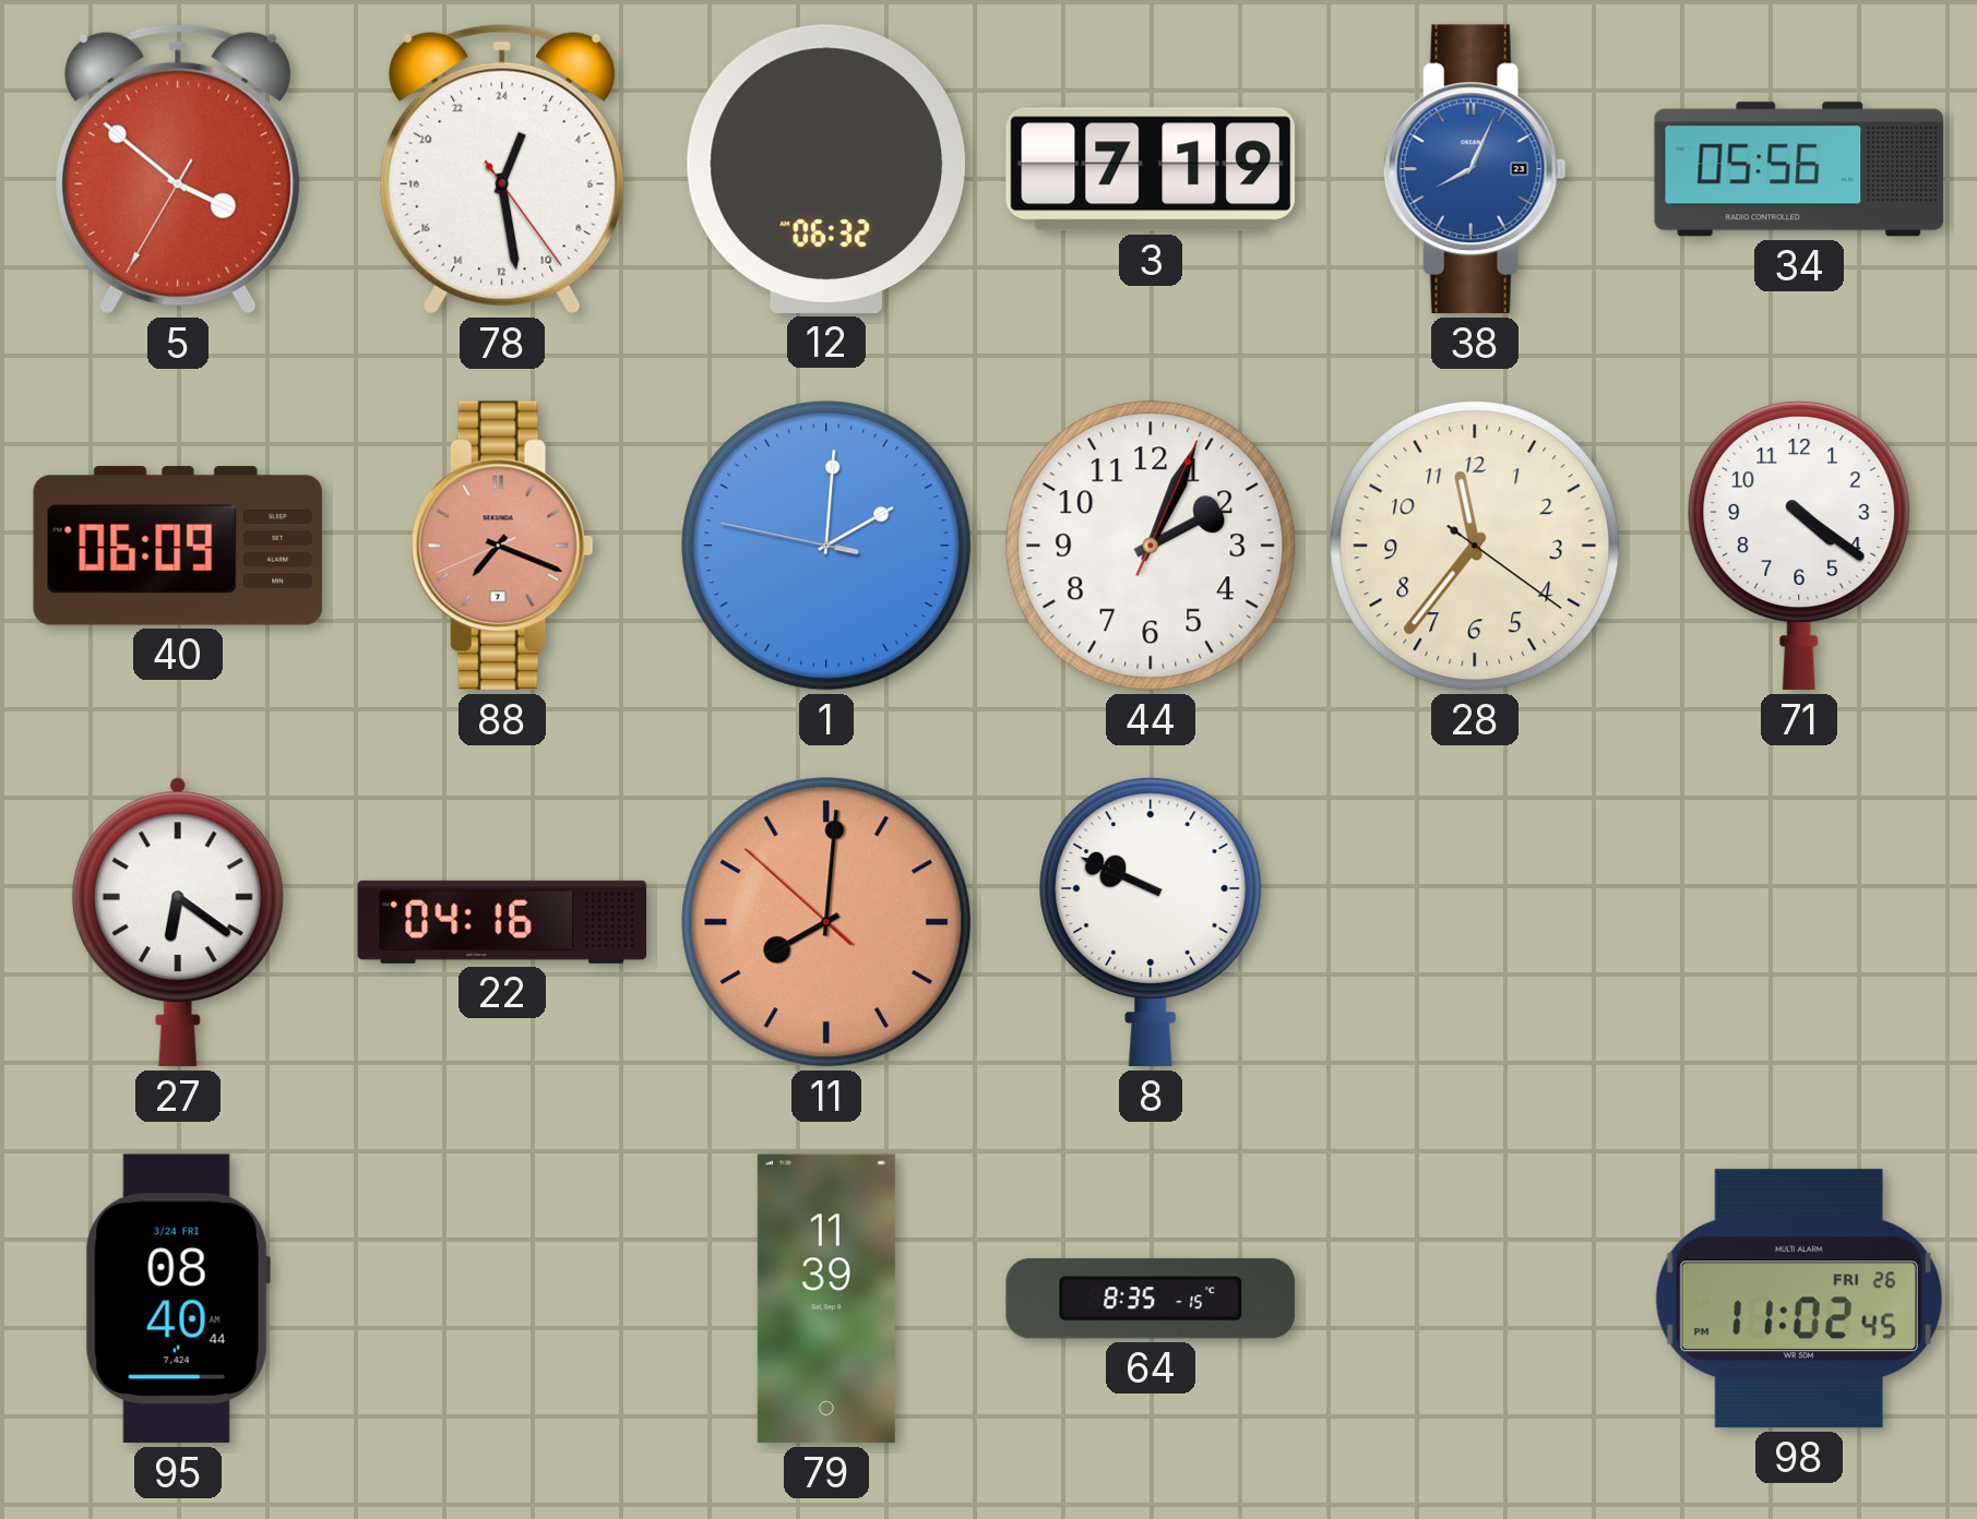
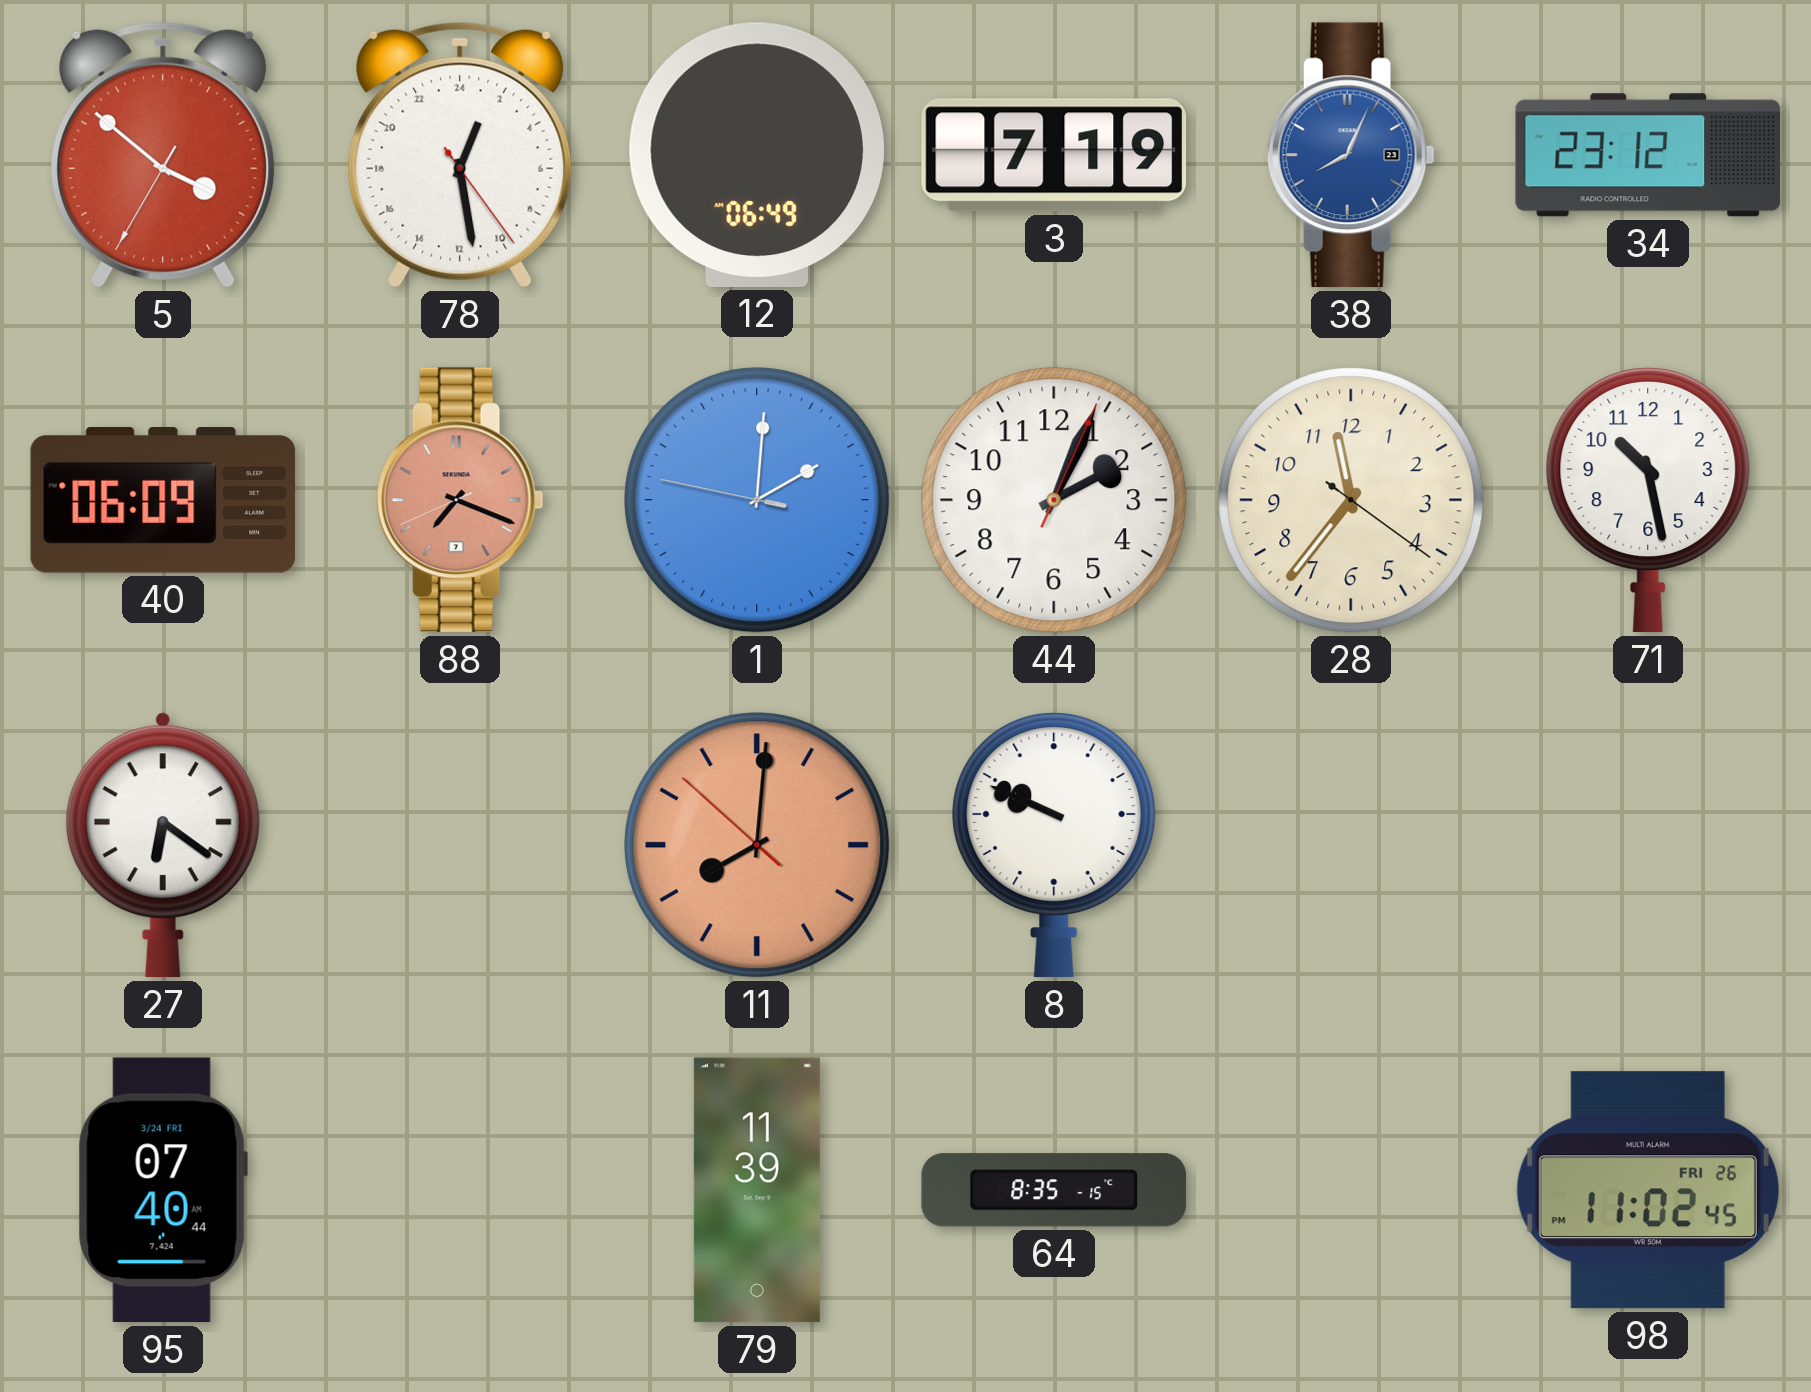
12: 06:32 -> 06:49
34: 05:56 -> 23:12
71: 4:21 -> 10:28
22: 04:16 -> none
95: 08:40 -> 07:40
